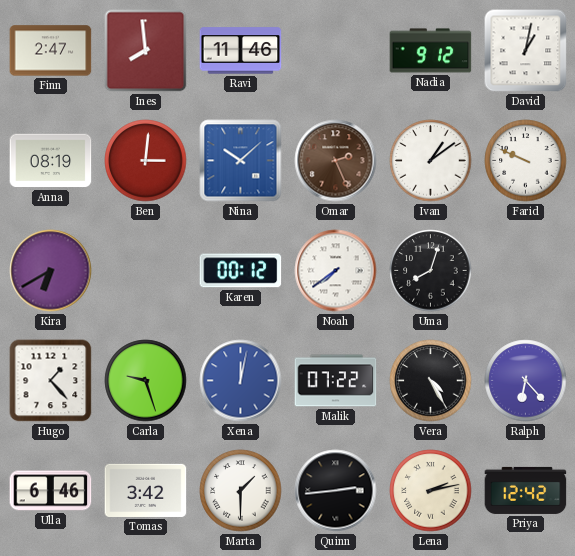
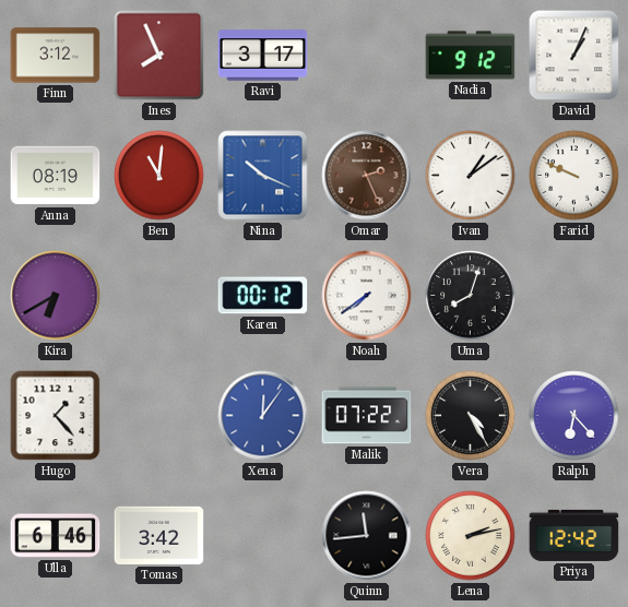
Finn: 2:47 -> 3:12
Ines: 7:59 -> 7:56
Ravi: 11:46 -> 3:17
David: 1:02 -> 1:04
Ben: 3:01 -> 11:01
Nina: 10:08 -> 10:19
Carla: 9:27 -> none
Xena: 12:02 -> 12:06
Marta: 1:30 -> none
Quinn: 2:44 -> 11:44
